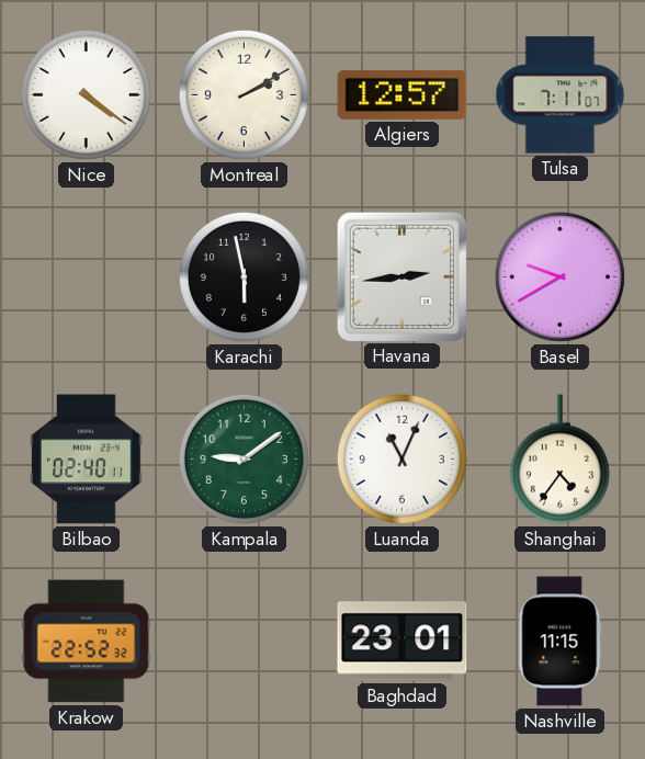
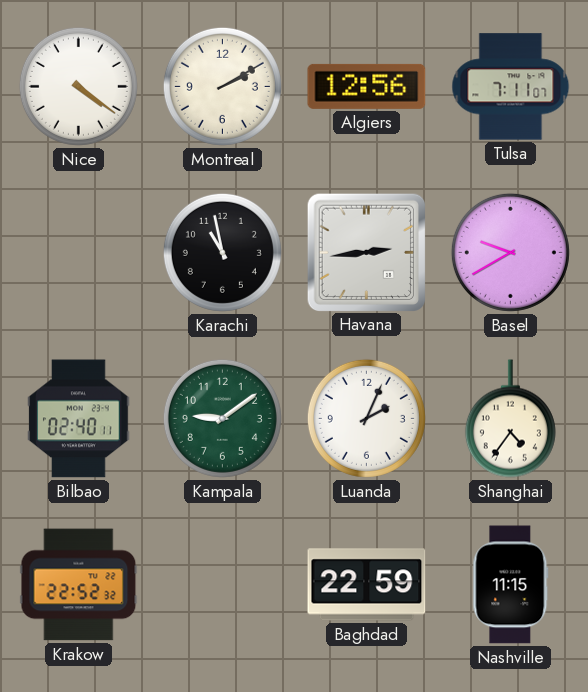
Algiers: 12:57 -> 12:56
Karachi: 5:58 -> 10:58
Luanda: 11:04 -> 2:04
Baghdad: 23:01 -> 22:59
